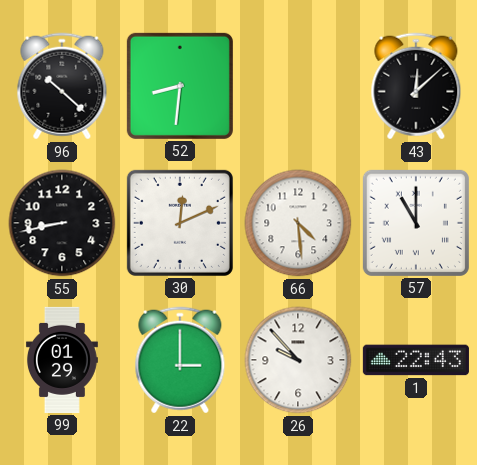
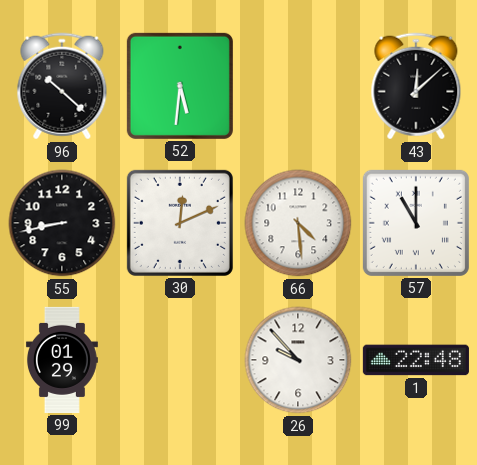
52: 8:31 -> 5:31
22: 3:00 -> none
1: 22:43 -> 22:48
